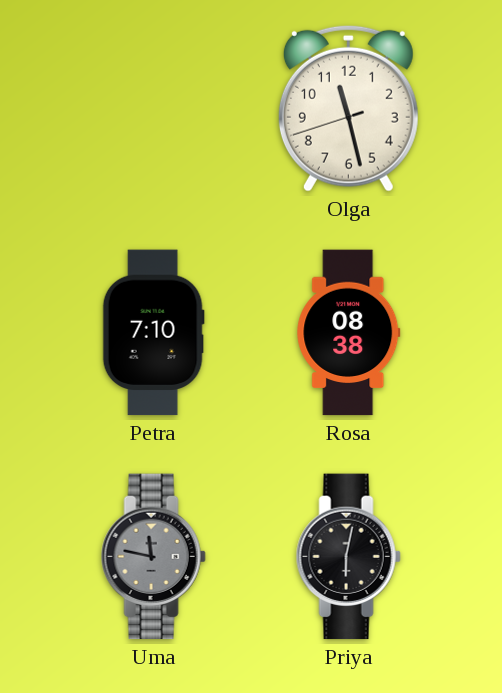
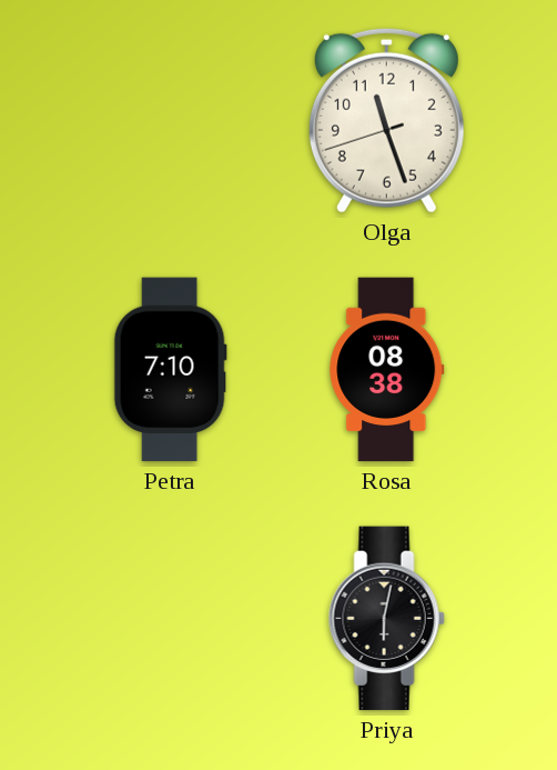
Olga: 11:27 -> 11:26
Uma: 11:47 -> none
